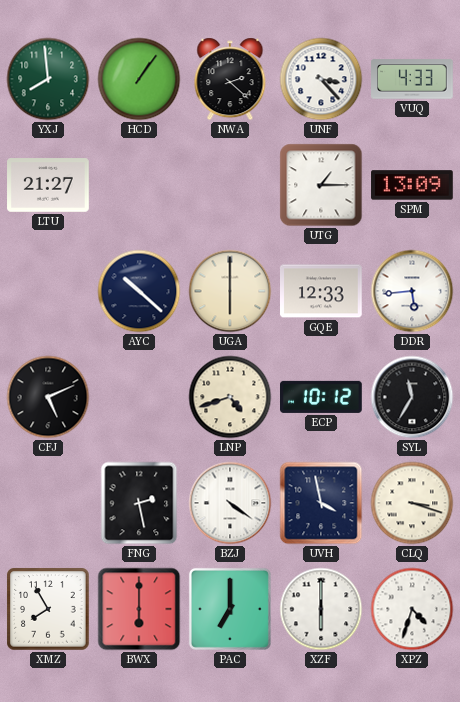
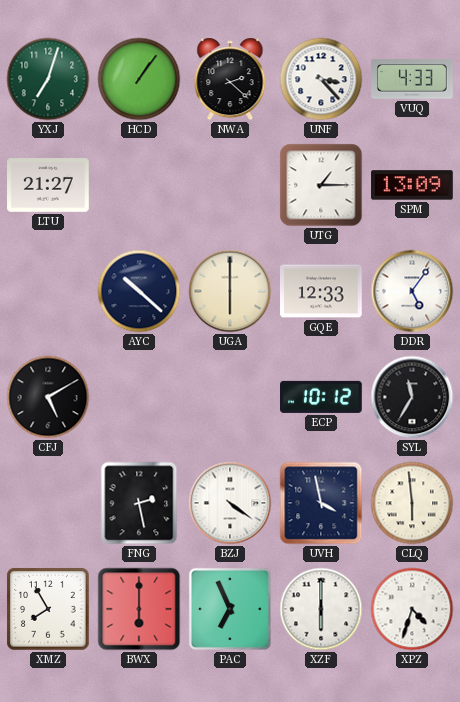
YXJ: 7:59 -> 7:03
DDR: 5:44 -> 5:06
CFJ: 5:11 -> 5:10
LNP: 4:42 -> none
CLQ: 3:18 -> 5:59
PAC: 7:00 -> 6:56
